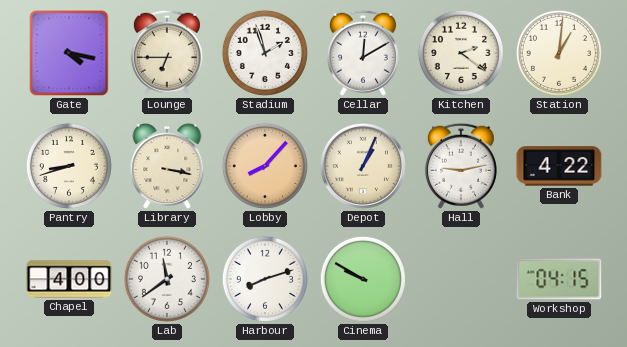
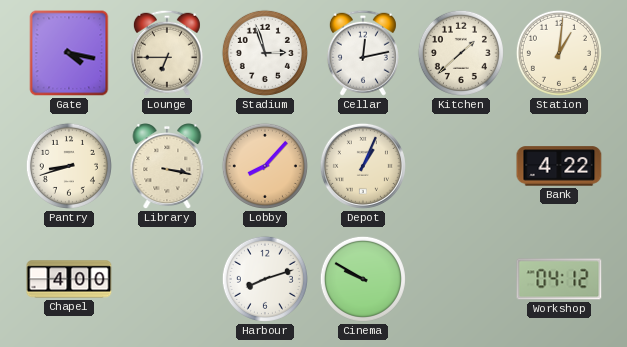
Stadium: 1:57 -> 2:57
Cellar: 12:10 -> 12:13
Kitchen: 2:21 -> 1:38
Hall: 9:13 -> none
Lab: 11:39 -> none
Workshop: 04:15 -> 04:12
